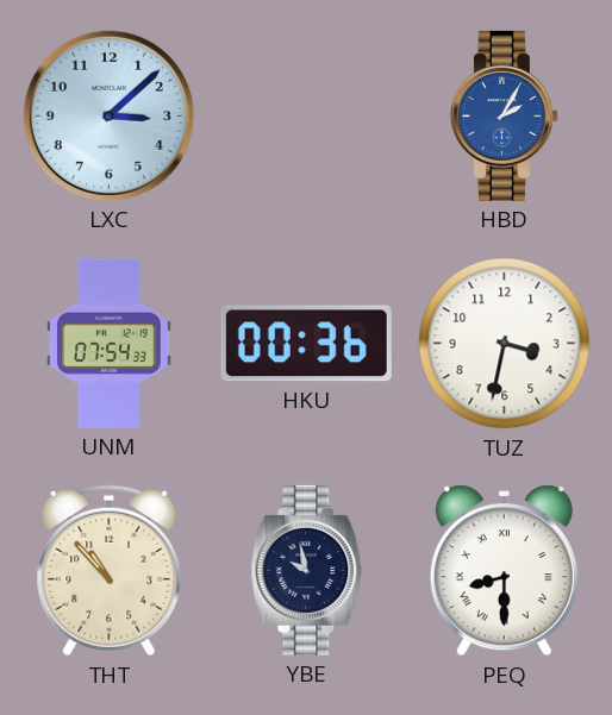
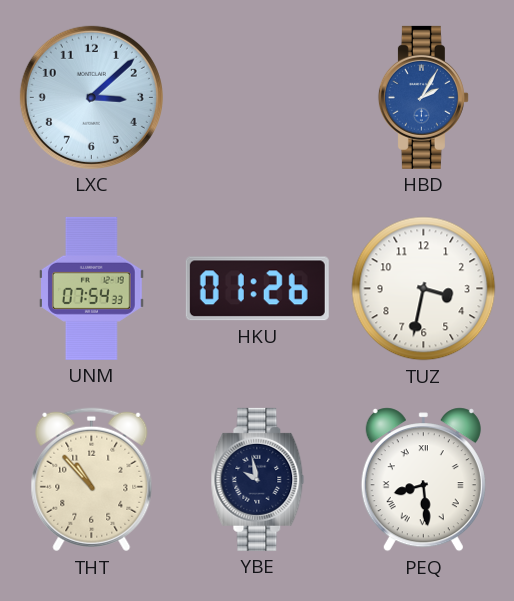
HKU: 00:36 -> 01:26
PEQ: 8:30 -> 8:29
